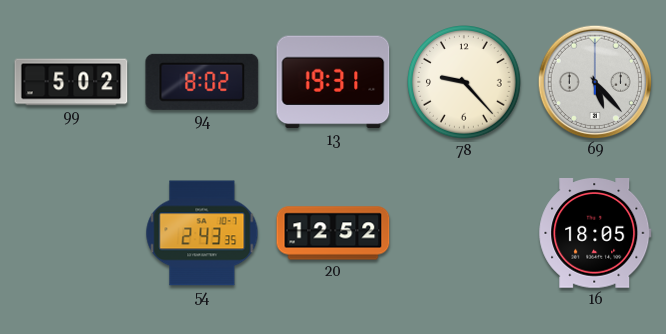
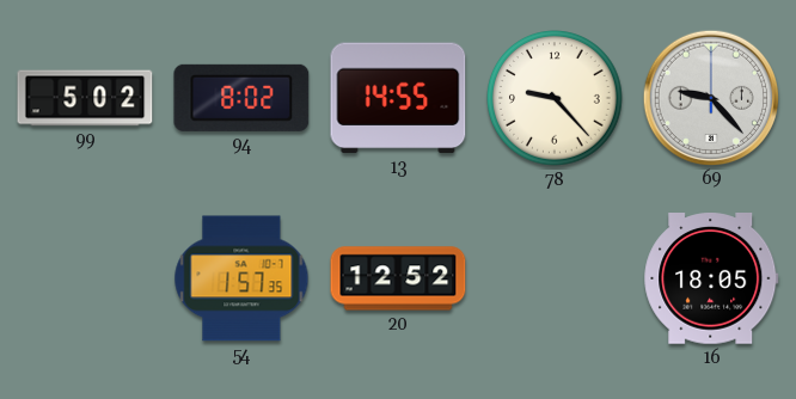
13: 19:31 -> 14:55
69: 5:23 -> 9:23
54: 2:43 -> 1:57
